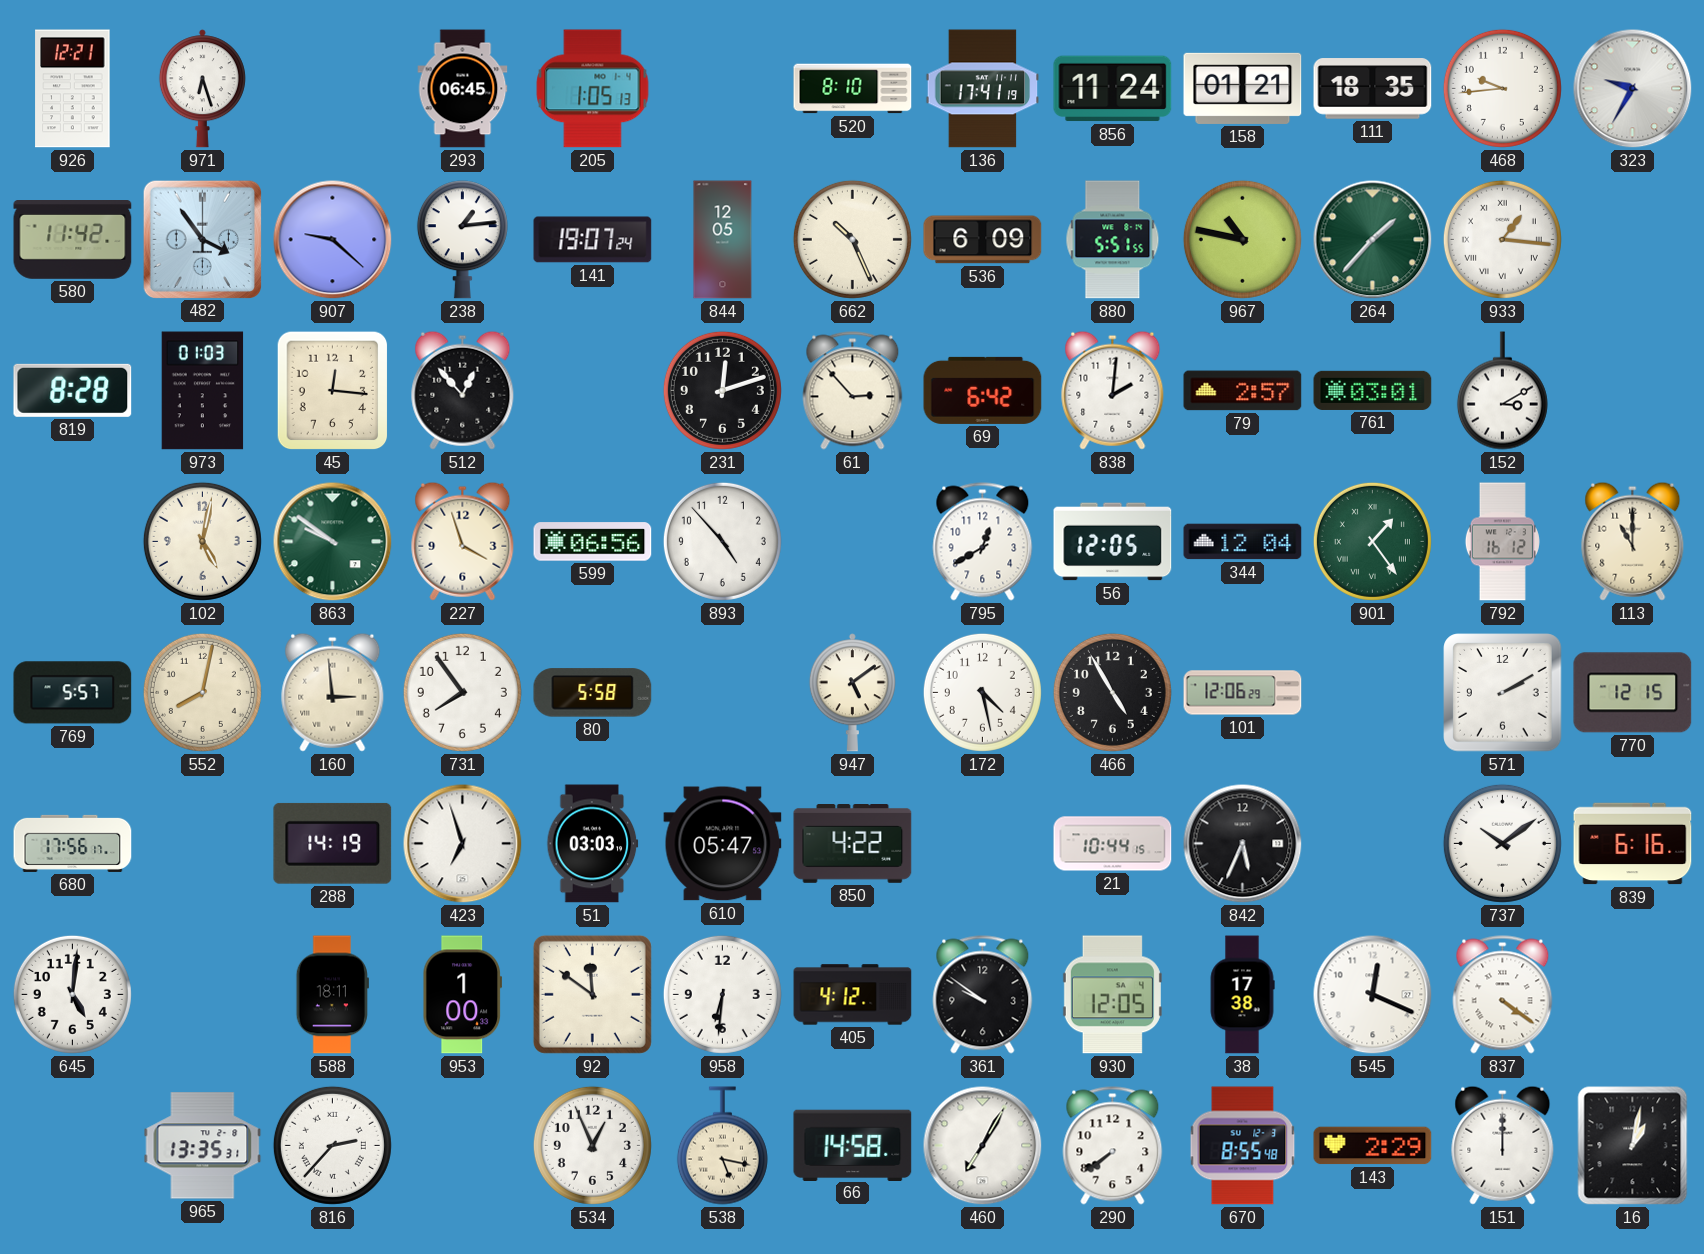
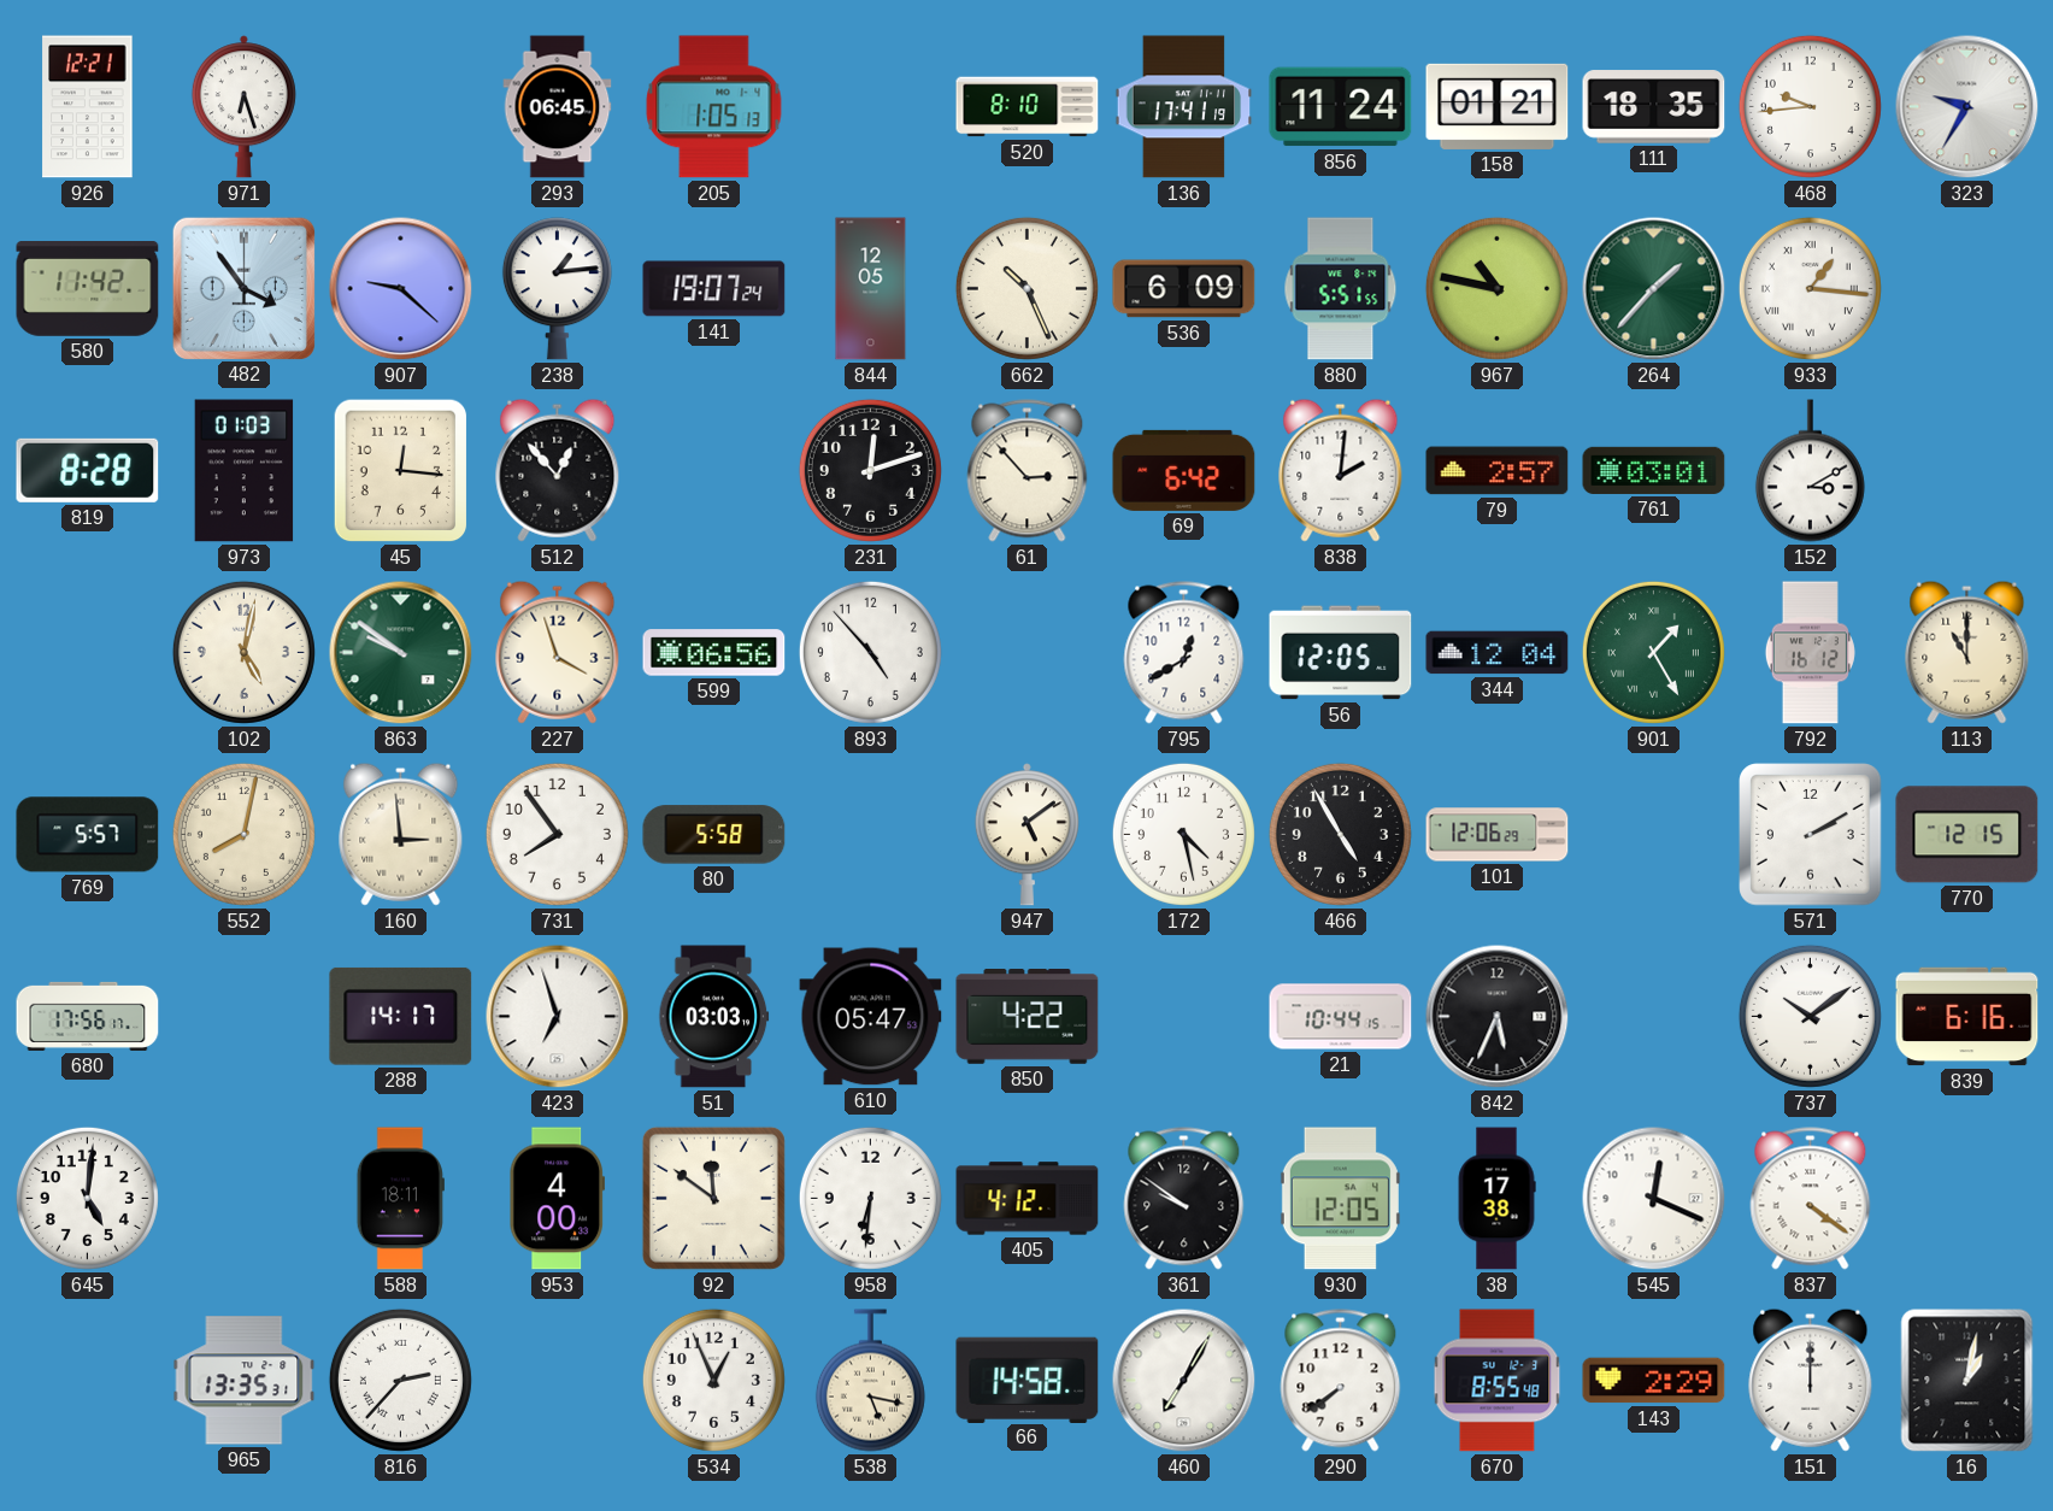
901: 1:24 -> 1:25
288: 14:19 -> 14:17
953: 1:00 -> 4:00
